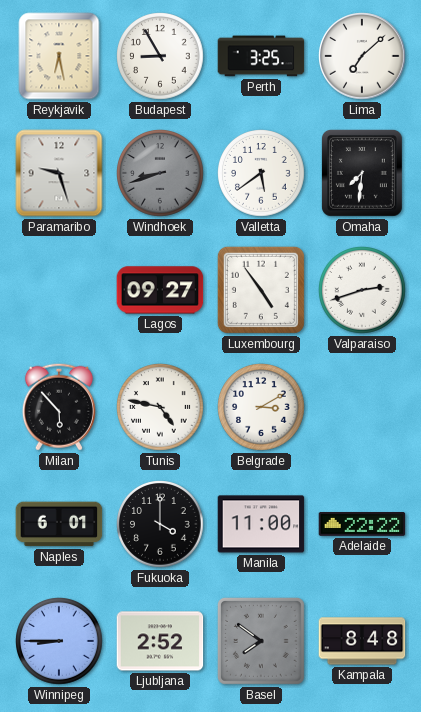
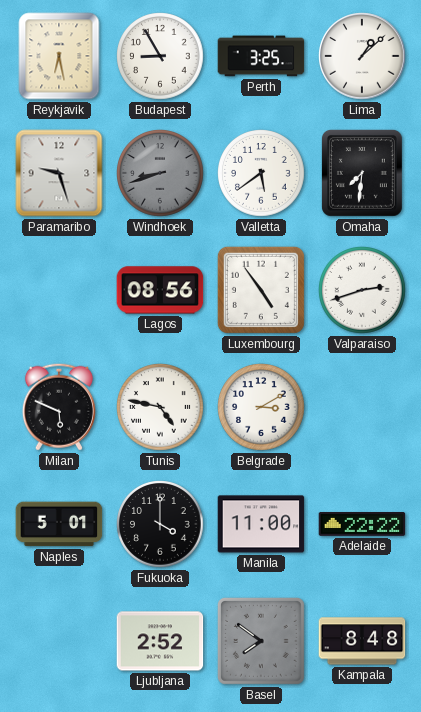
Lima: 7:08 -> 1:08
Lagos: 09:27 -> 08:56
Milan: 5:53 -> 5:49
Naples: 6:01 -> 5:01
Winnipeg: 8:45 -> none
